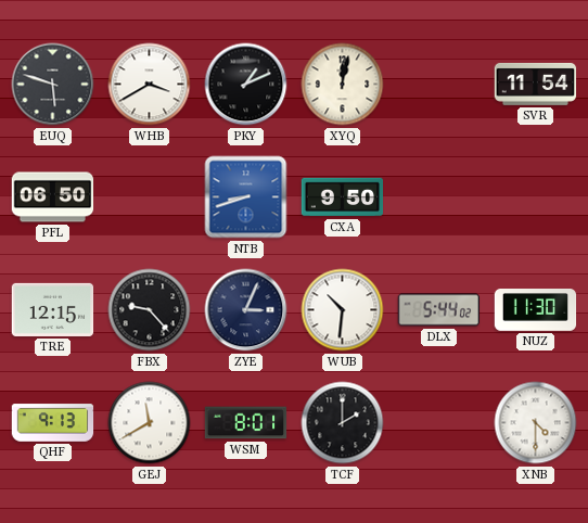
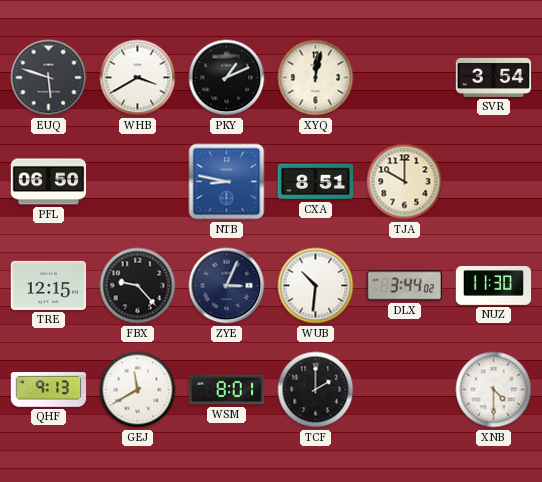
SVR: 11:54 -> 3:54
NTB: 8:42 -> 8:47
CXA: 9:50 -> 8:51
TJA: none -> 10:00
DLX: 5:44 -> 3:44
